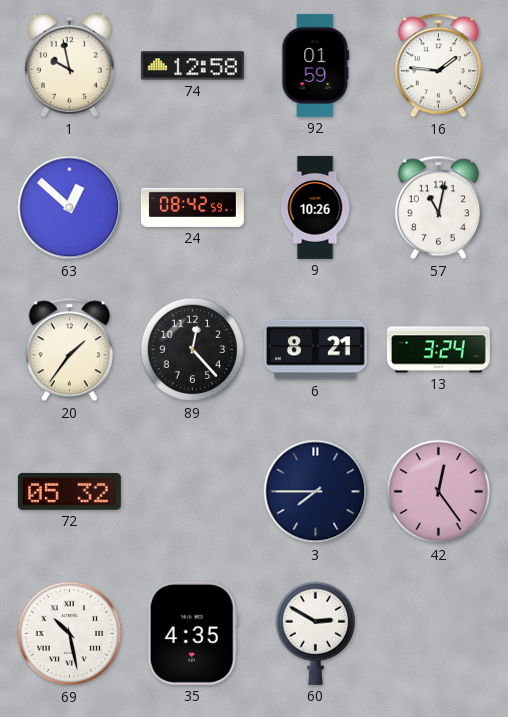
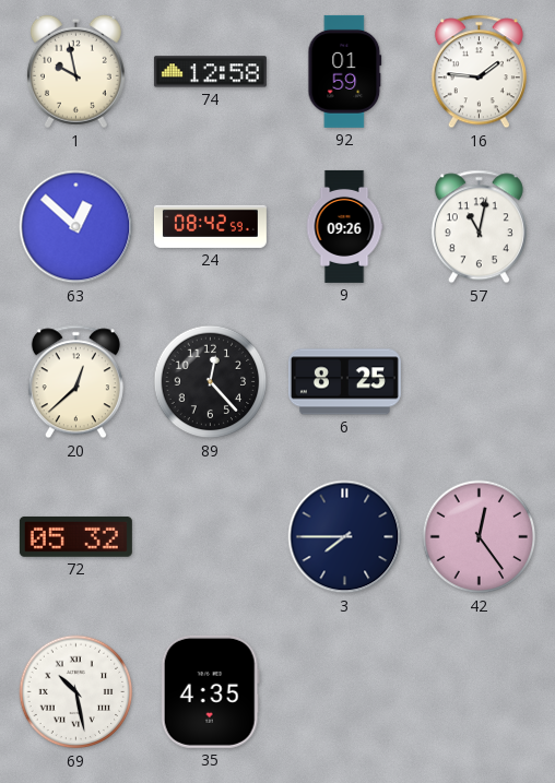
9: 10:26 -> 09:26
20: 1:36 -> 12:38
6: 8:21 -> 8:25
13: 3:24 -> none
60: 2:50 -> none
